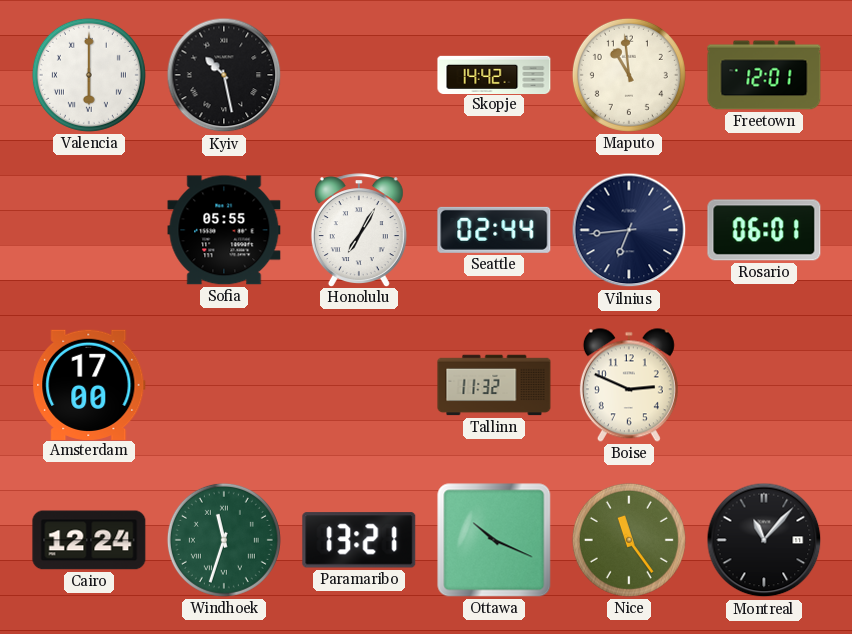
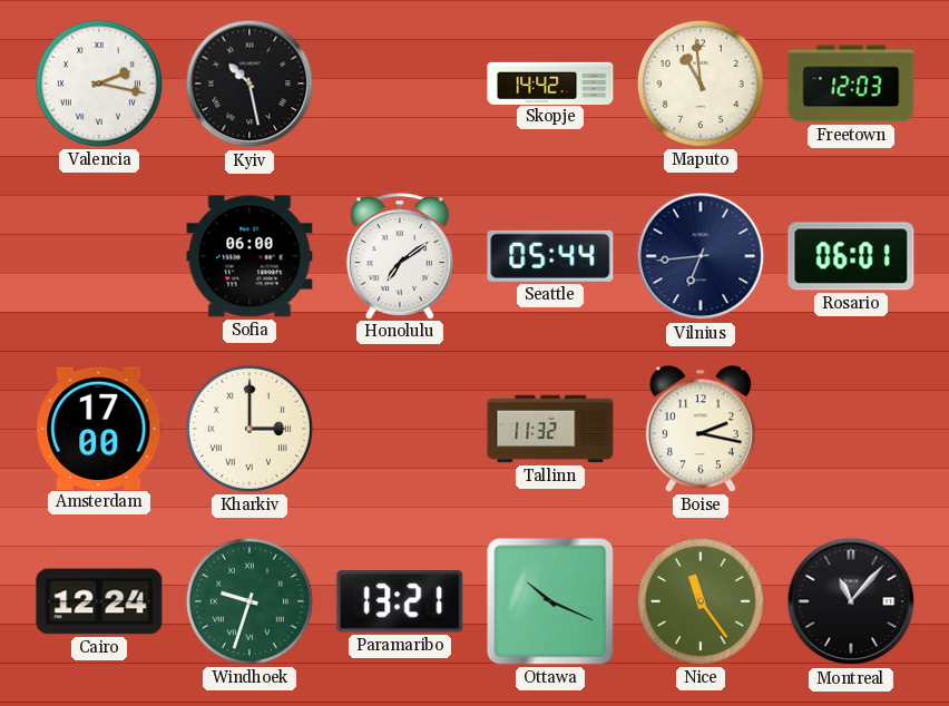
Valencia: 6:00 -> 2:17
Freetown: 12:01 -> 12:03
Sofia: 05:55 -> 06:00
Honolulu: 7:05 -> 7:09
Seattle: 02:44 -> 05:44
Kharkiv: none -> 3:00
Boise: 2:49 -> 2:17
Windhoek: 11:33 -> 9:33
